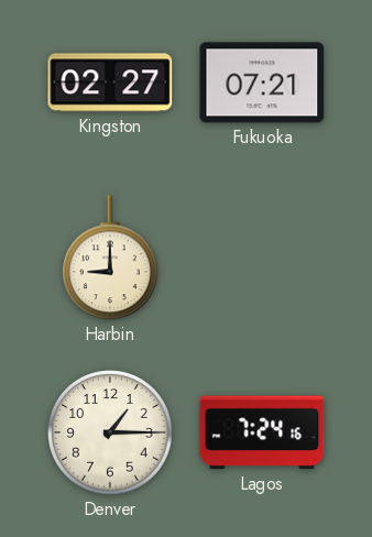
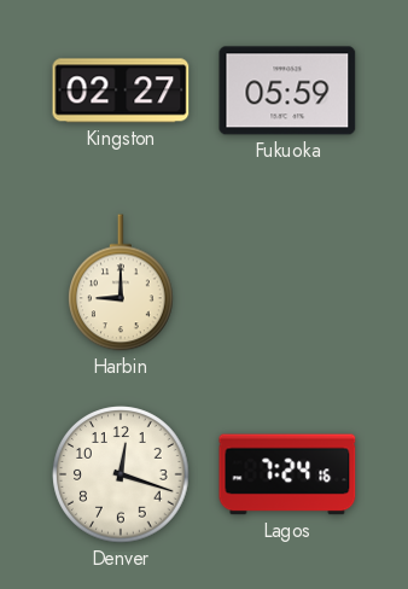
Fukuoka: 07:21 -> 05:59
Denver: 1:15 -> 12:18
